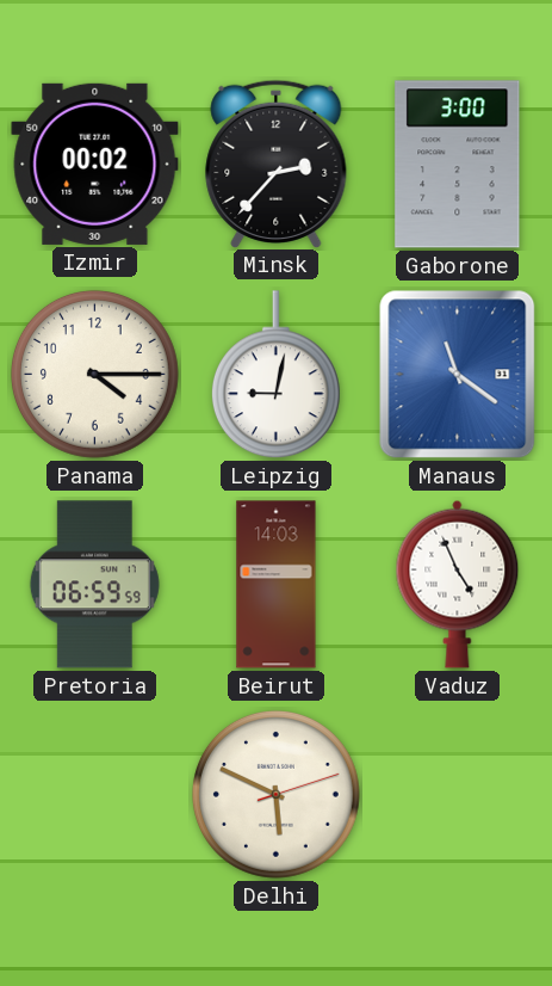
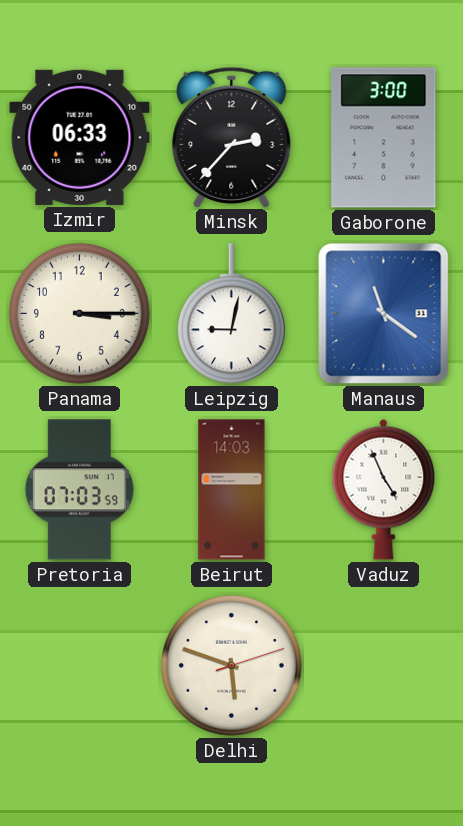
Izmir: 00:02 -> 06:33
Panama: 4:15 -> 3:15
Pretoria: 06:59 -> 07:03
Delhi: 5:49 -> 5:48
